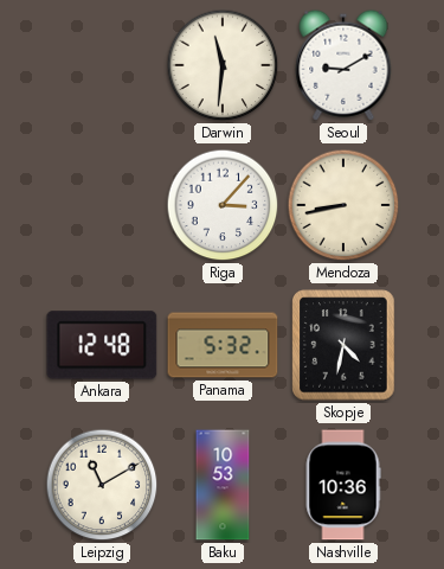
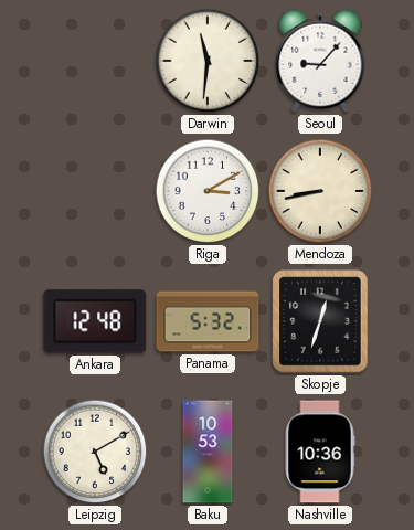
Seoul: 9:10 -> 9:07
Riga: 3:07 -> 3:10
Skopje: 4:32 -> 12:33
Leipzig: 11:10 -> 5:10
